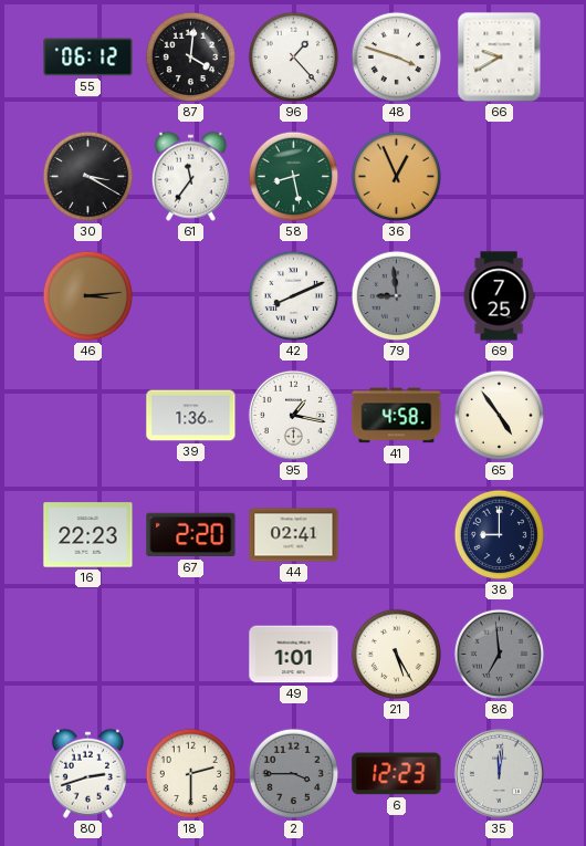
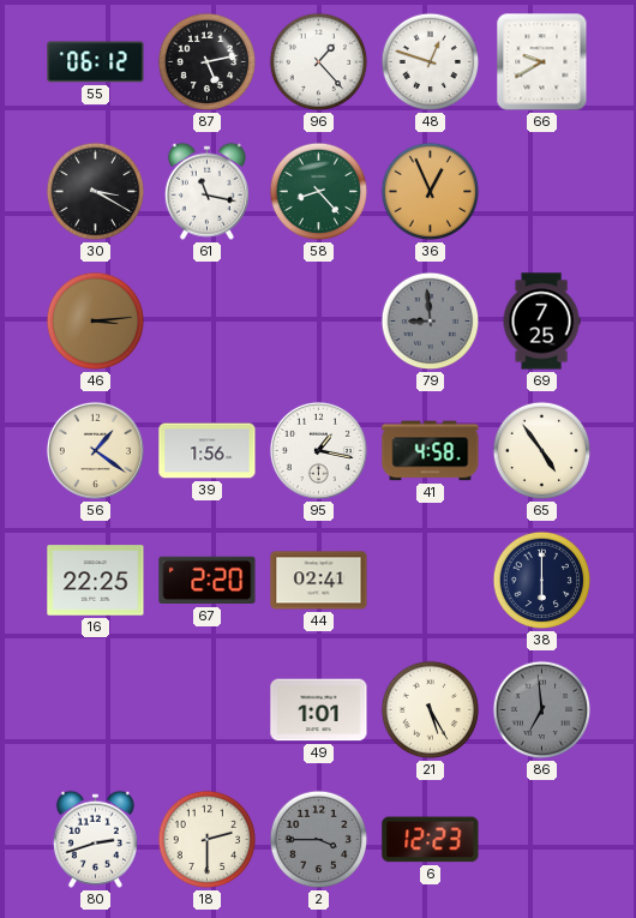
87: 4:01 -> 5:13
48: 3:48 -> 12:48
61: 11:36 -> 11:17
58: 8:28 -> 8:23
42: 8:11 -> none
56: none -> 1:21
39: 1:36 -> 1:56
16: 22:23 -> 22:25
38: 9:00 -> 6:00
35: 12:01 -> none
